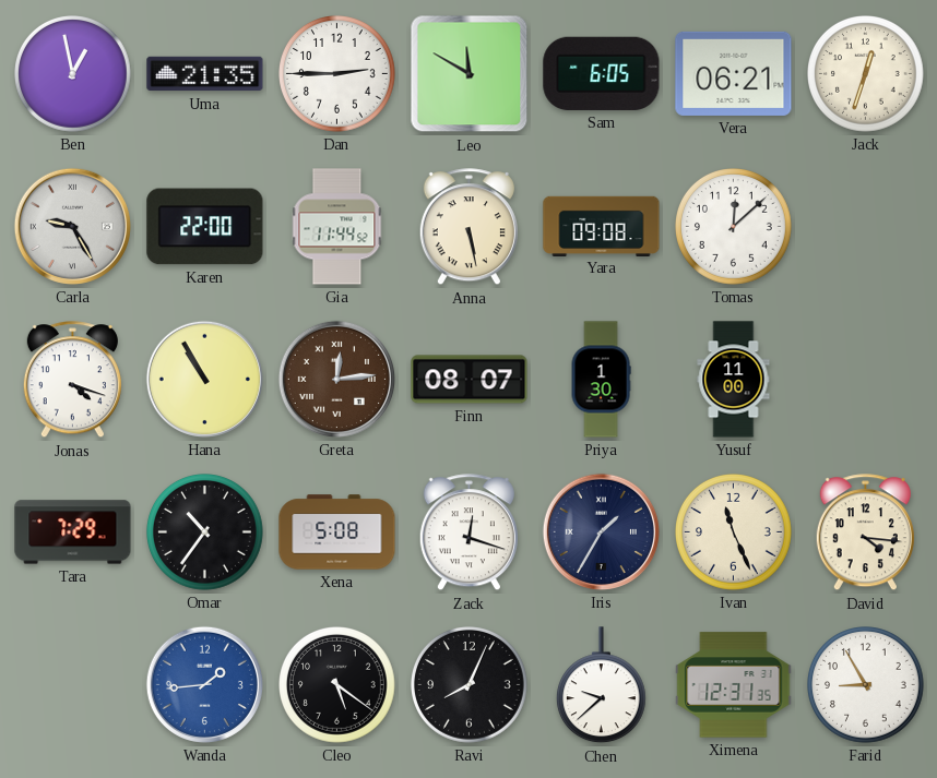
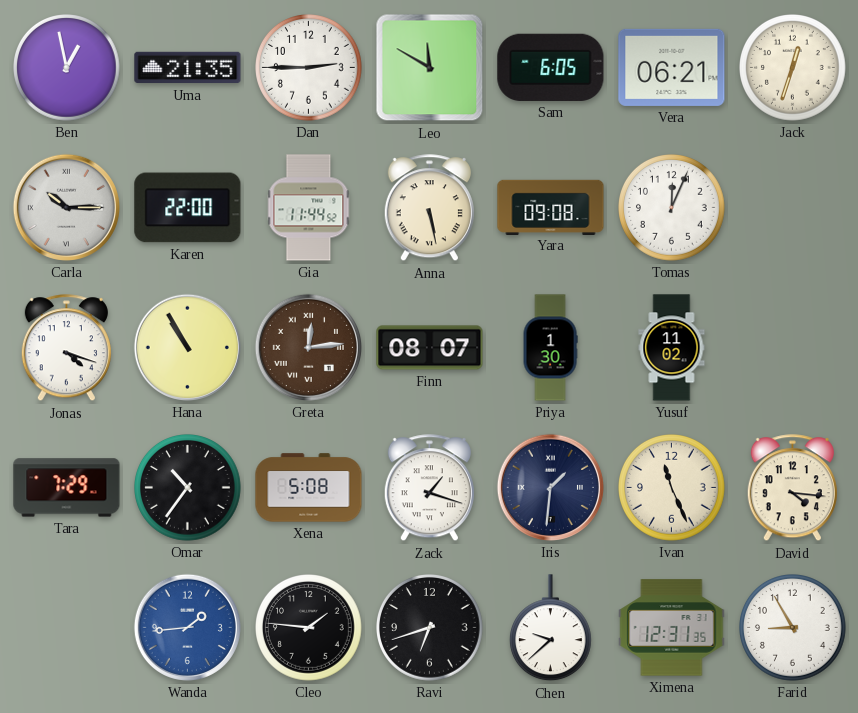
Carla: 9:25 -> 10:15
Tomas: 12:08 -> 12:04
Yusuf: 11:00 -> 11:02
Zack: 12:18 -> 1:18
Iris: 1:35 -> 1:31
Cleo: 5:21 -> 1:46
Ravi: 8:04 -> 6:42
